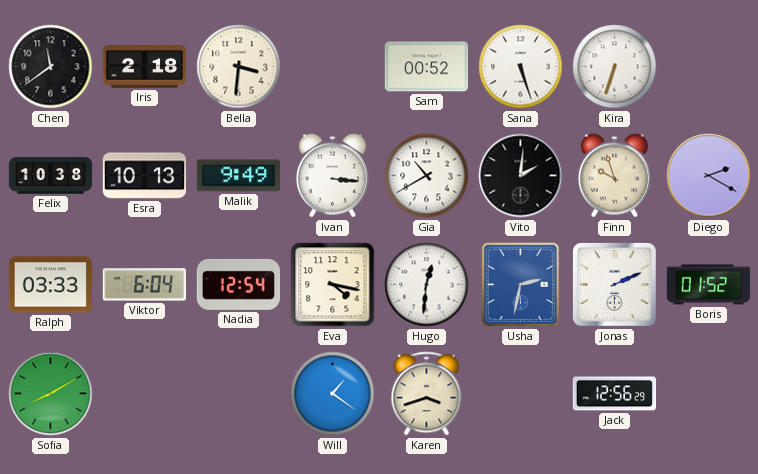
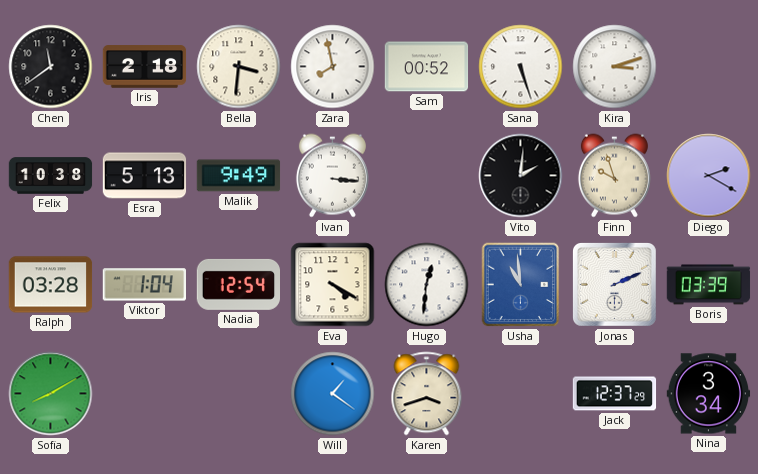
Zara: none -> 7:58
Kira: 6:33 -> 3:12
Esra: 10:13 -> 5:13
Gia: 10:40 -> none
Ralph: 03:33 -> 03:28
Viktor: 6:04 -> 1:04
Eva: 4:17 -> 4:20
Usha: 2:32 -> 10:59
Boris: 01:52 -> 03:39
Jack: 12:56 -> 12:37
Nina: none -> 3:34
